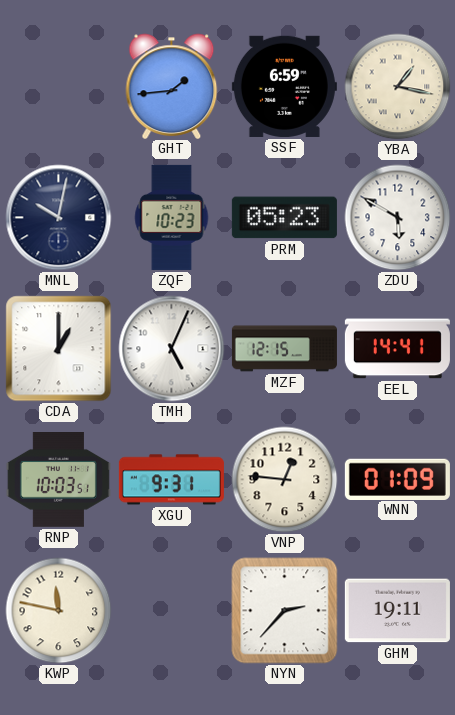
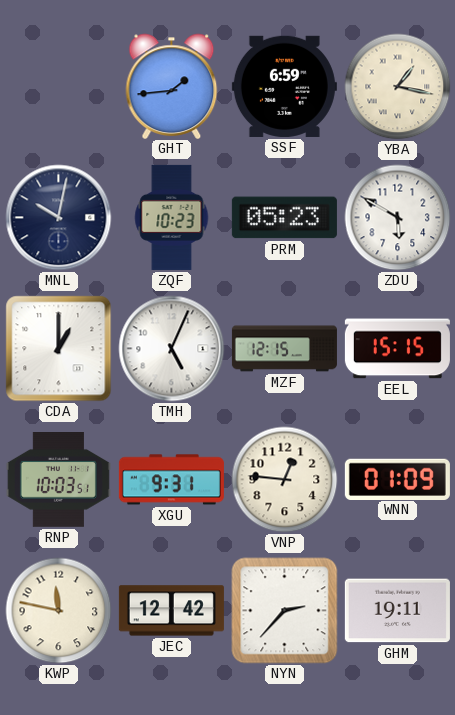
EEL: 14:41 -> 15:15
JEC: none -> 12:42
